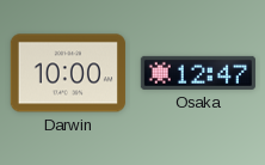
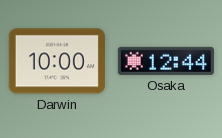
Osaka: 12:47 -> 12:44
